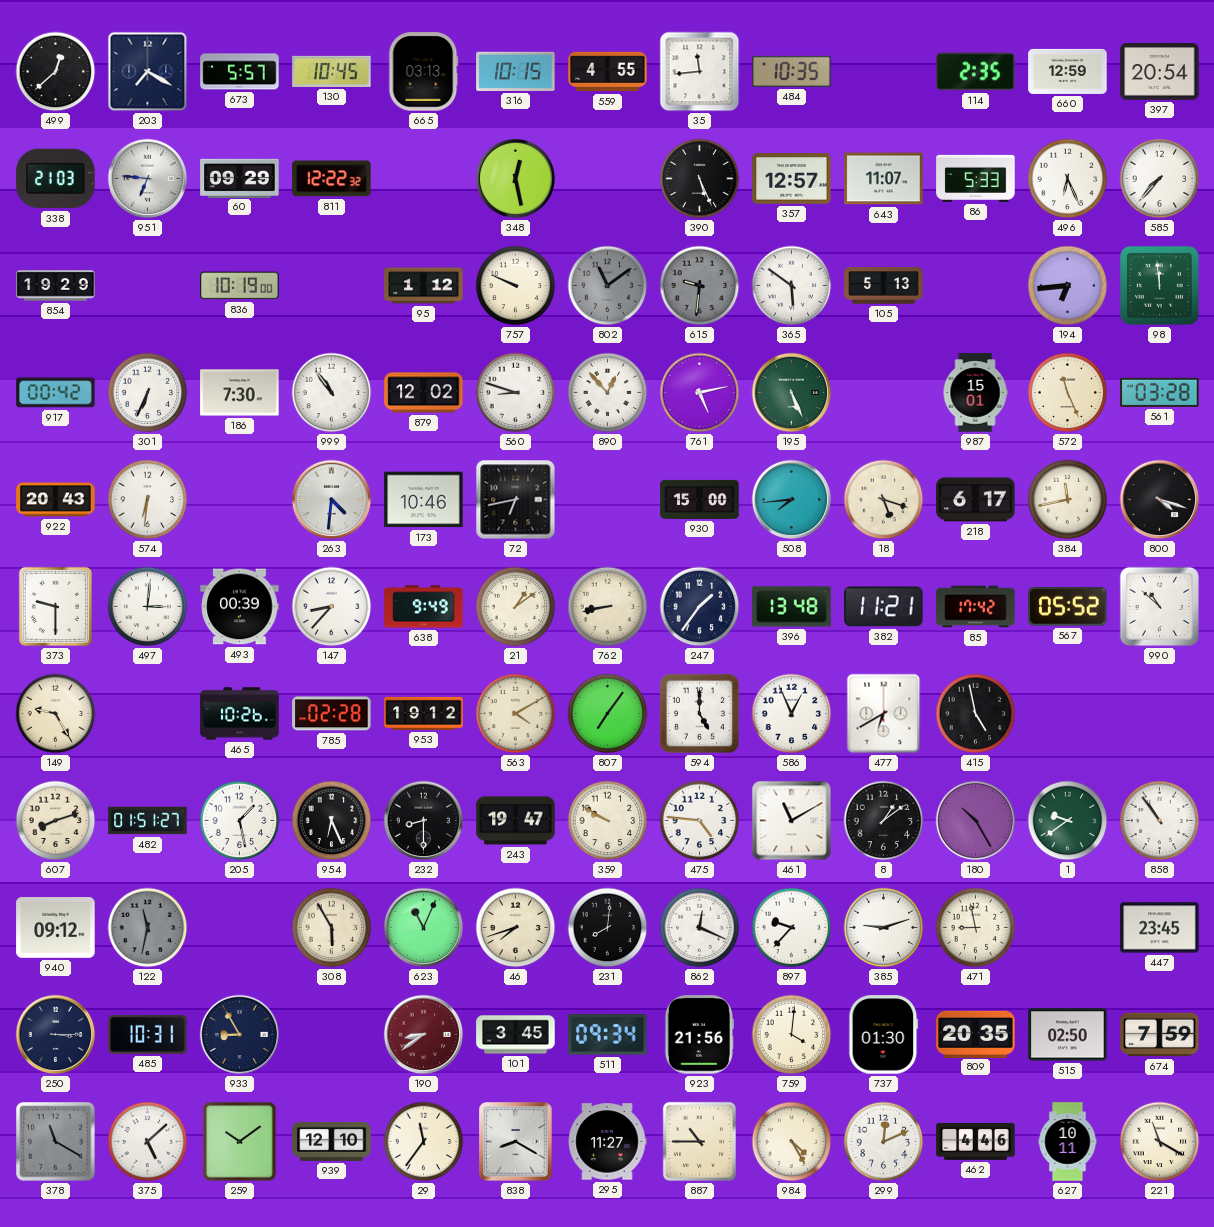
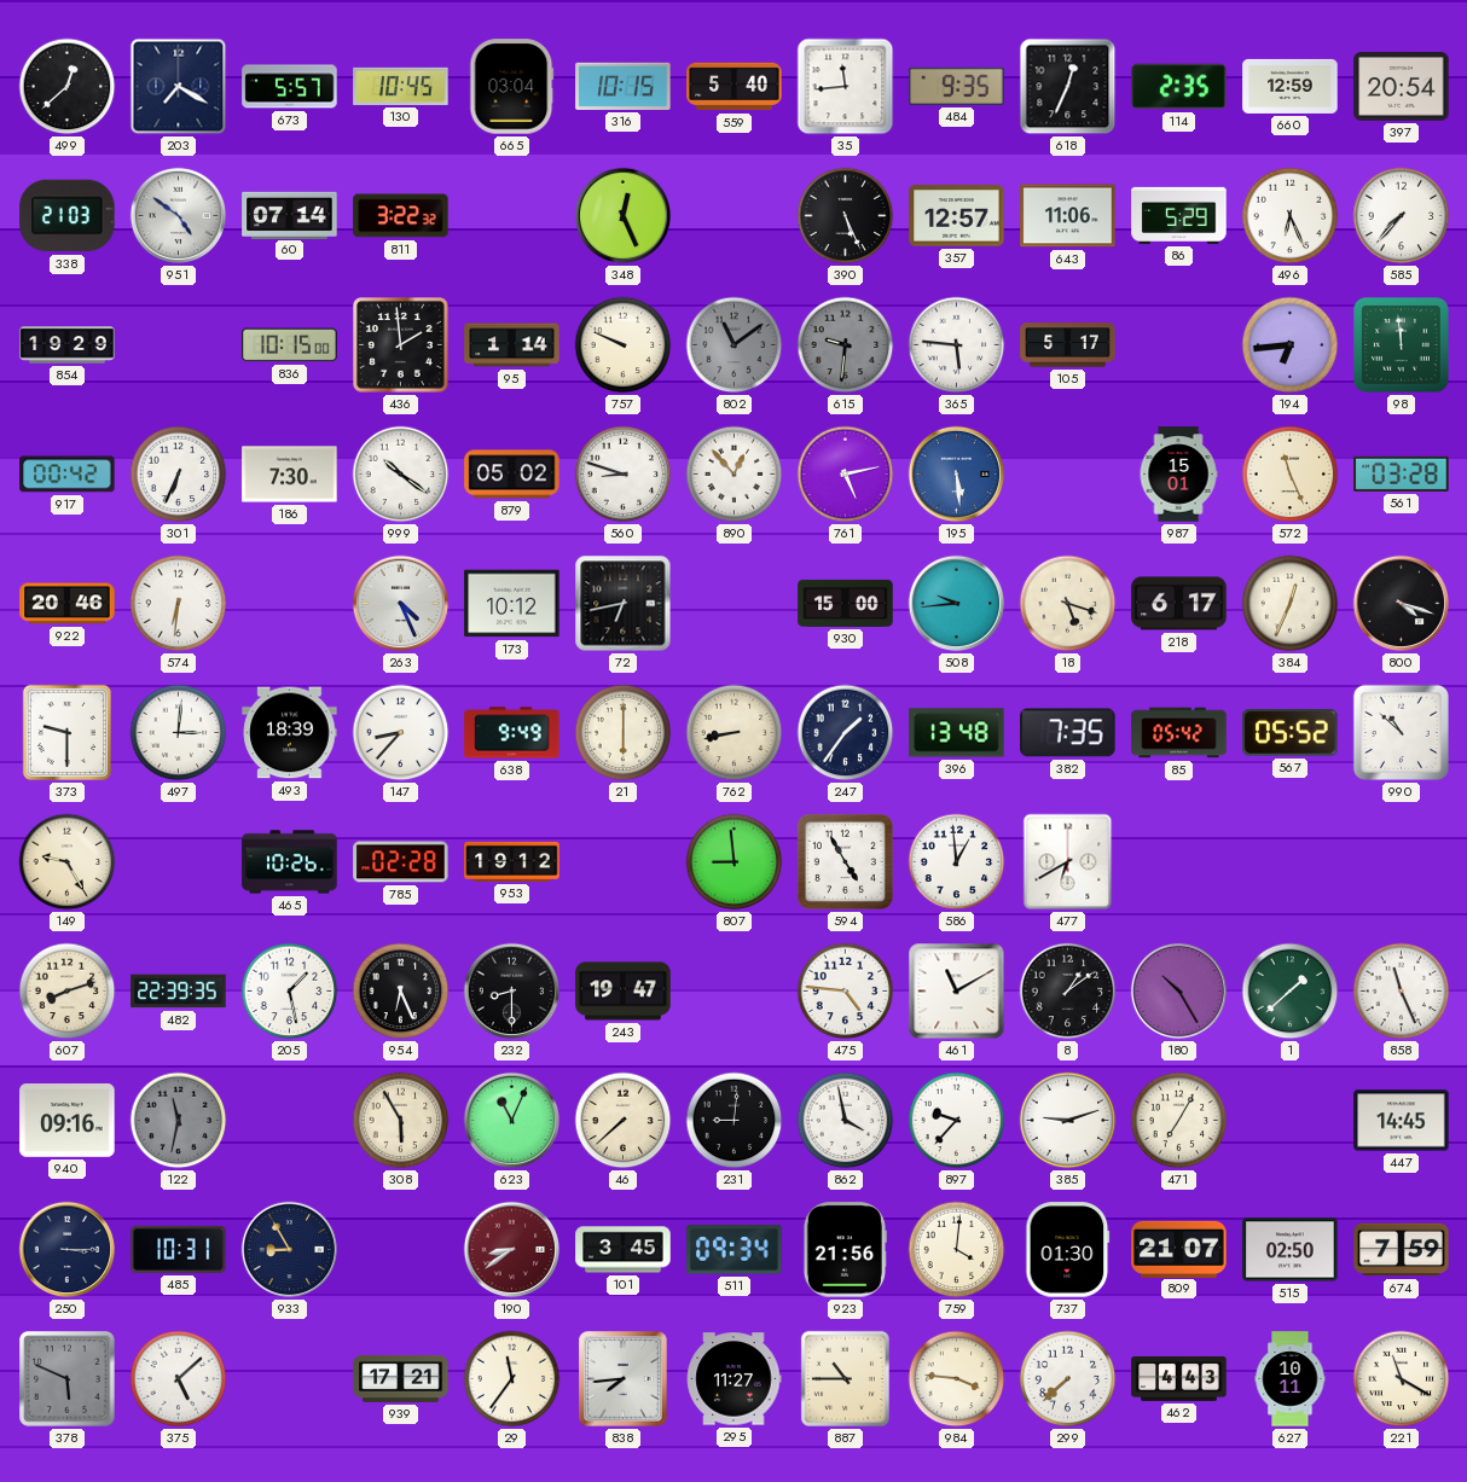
665: 03:13 -> 03:04
559: 4:55 -> 5:40
484: 10:35 -> 9:35
618: none -> 12:34
951: 6:46 -> 4:51
60: 09:29 -> 07:14
811: 12:22 -> 3:22
348: 12:28 -> 12:26
643: 11:07 -> 11:06
86: 5:33 -> 5:29
836: 10:19 -> 10:15
436: none -> 1:59
95: 1:12 -> 1:14
365: 5:51 -> 5:46
105: 5:13 -> 5:17
999: 10:54 -> 10:21
879: 12:02 -> 05:02
195: 5:26 -> 5:29
195 dial: green -> blue
922: 20:43 -> 20:46
263: 4:31 -> 4:26
173: 10:46 -> 10:12
508: 7:44 -> 9:44
384: 11:43 -> 12:34
493: 00:39 -> 18:39
21: 1:09 -> 6:00
382: 11:21 -> 7:35
85: 17:42 -> 05:42
563: 4:10 -> none
807: 7:06 -> 8:59
594: 5:00 -> 4:55
586: 12:56 -> 12:59
415: 4:58 -> none
482: 01:51 -> 22:39
359: 9:50 -> none
1: 9:39 -> 1:38
858: 10:54 -> 11:26
940: 09:12 -> 09:16
46: 7:42 -> 7:38
231: 8:01 -> 9:01
862: 12:19 -> 3:58
471: 8:58 -> 7:05
447: 23:45 -> 14:45
809: 20:35 -> 21:07
378: 11:20 -> 5:49
259: 10:09 -> none
939: 12:10 -> 17:21
838: 8:20 -> 7:44
984: 4:25 -> 3:46
299: 12:11 -> 7:38
462: 4:46 -> 4:43
